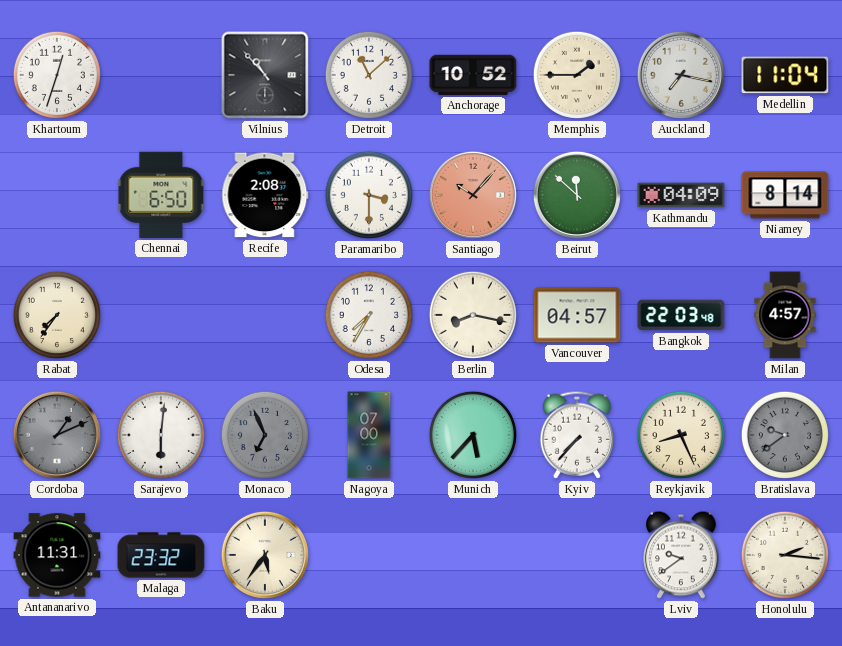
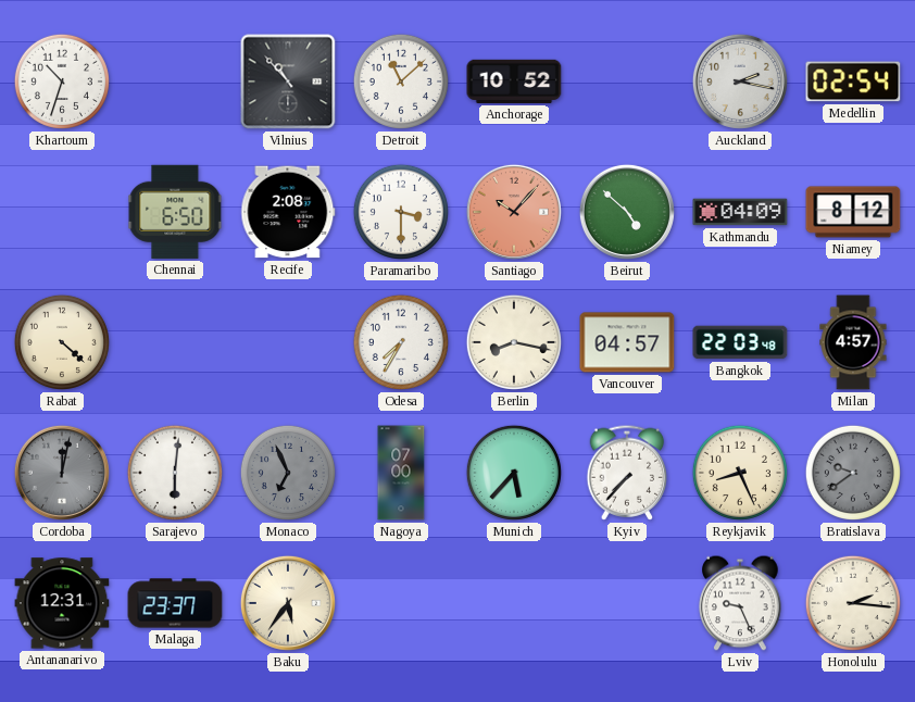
Khartoum: 12:33 -> 10:33
Memphis: 1:45 -> none
Auckland: 7:17 -> 2:17
Medellin: 11:04 -> 02:54
Beirut: 11:52 -> 4:52
Niamey: 8:14 -> 8:12
Rabat: 7:36 -> 4:22
Cordoba: 1:11 -> 12:02
Antananarivo: 11:31 -> 12:31
Malaga: 23:32 -> 23:37
Lviv: 9:39 -> 9:26
